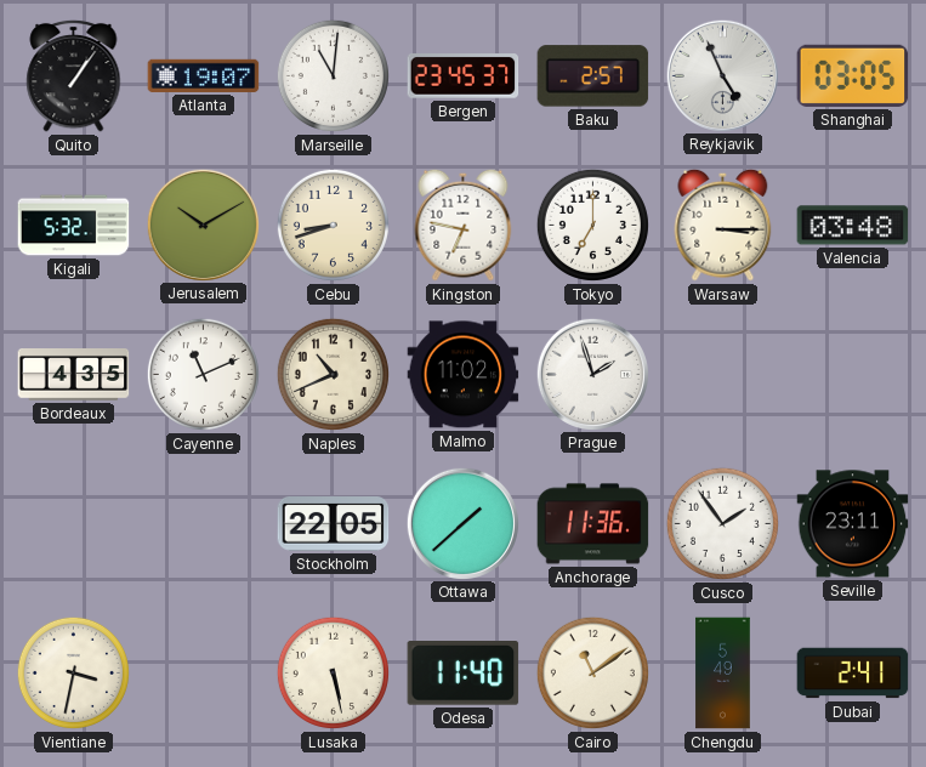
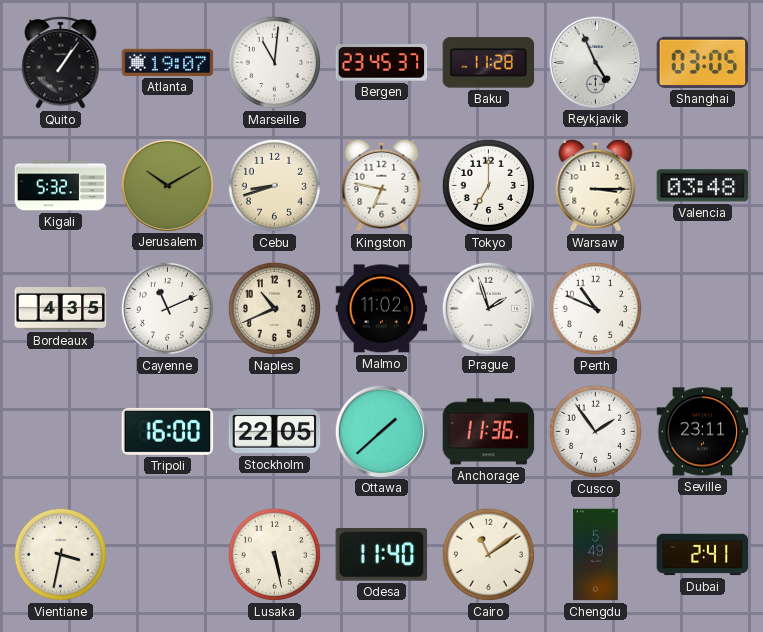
Baku: 2:57 -> 11:28
Perth: none -> 10:49
Tripoli: none -> 16:00
